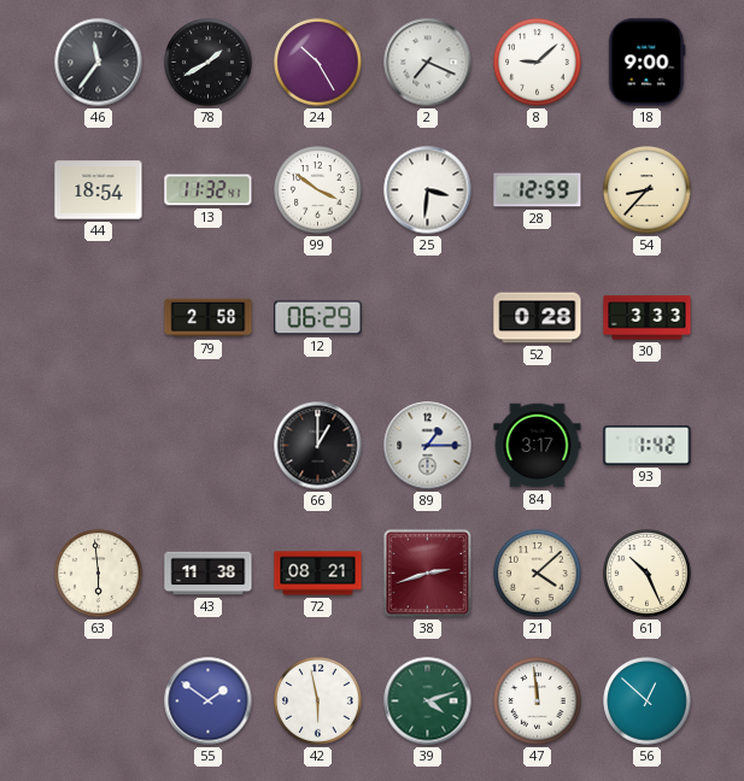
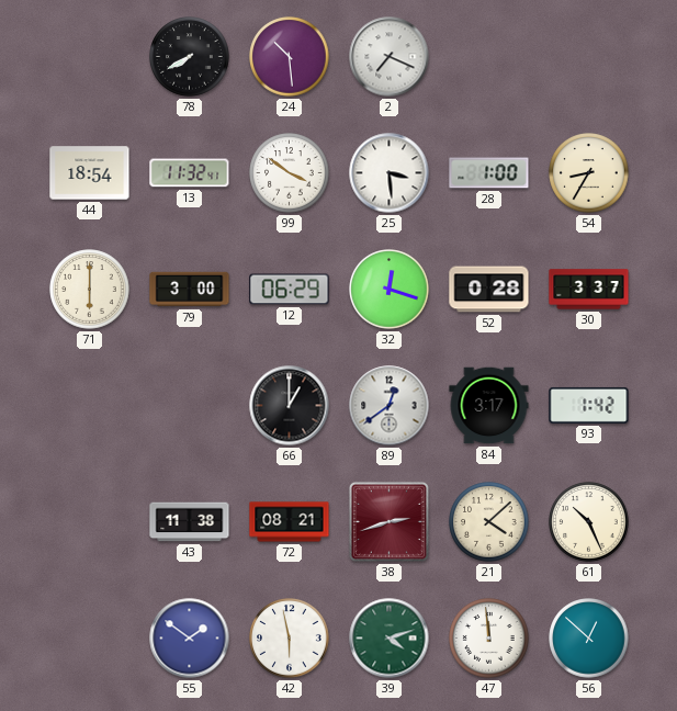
46: 11:36 -> none
78: 1:40 -> 7:40
24: 10:25 -> 10:29
8: 9:08 -> none
18: 9:00 -> none
25: 3:31 -> 3:29
28: 12:59 -> 1:00
54: 8:37 -> 8:35
71: none -> 6:00
79: 2:58 -> 3:00
32: none -> 12:18
30: 3:33 -> 3:37
89: 1:15 -> 12:39
63: 5:59 -> none
